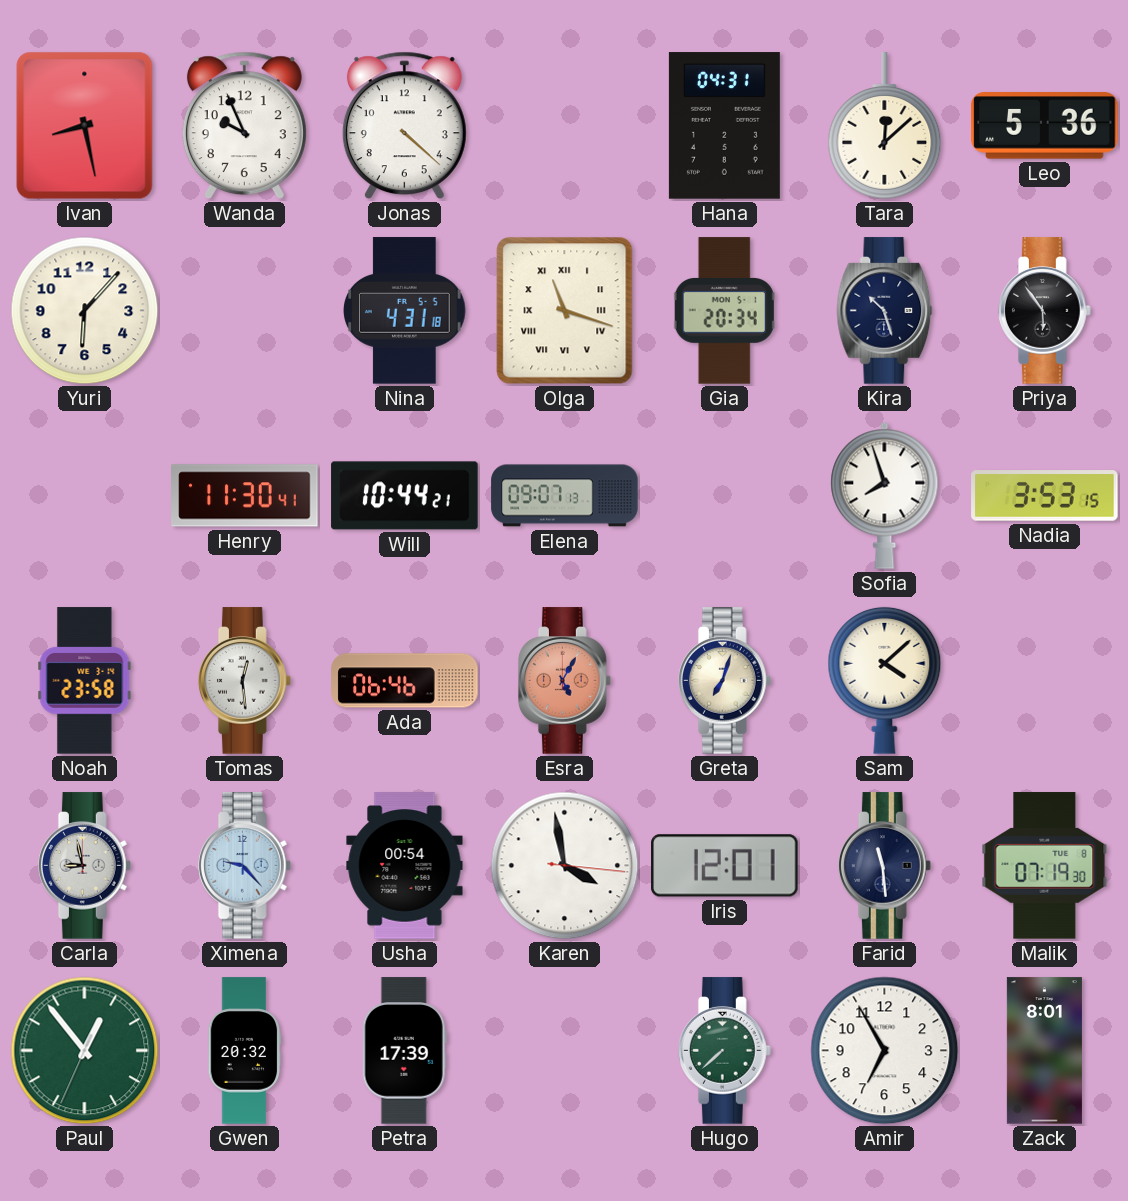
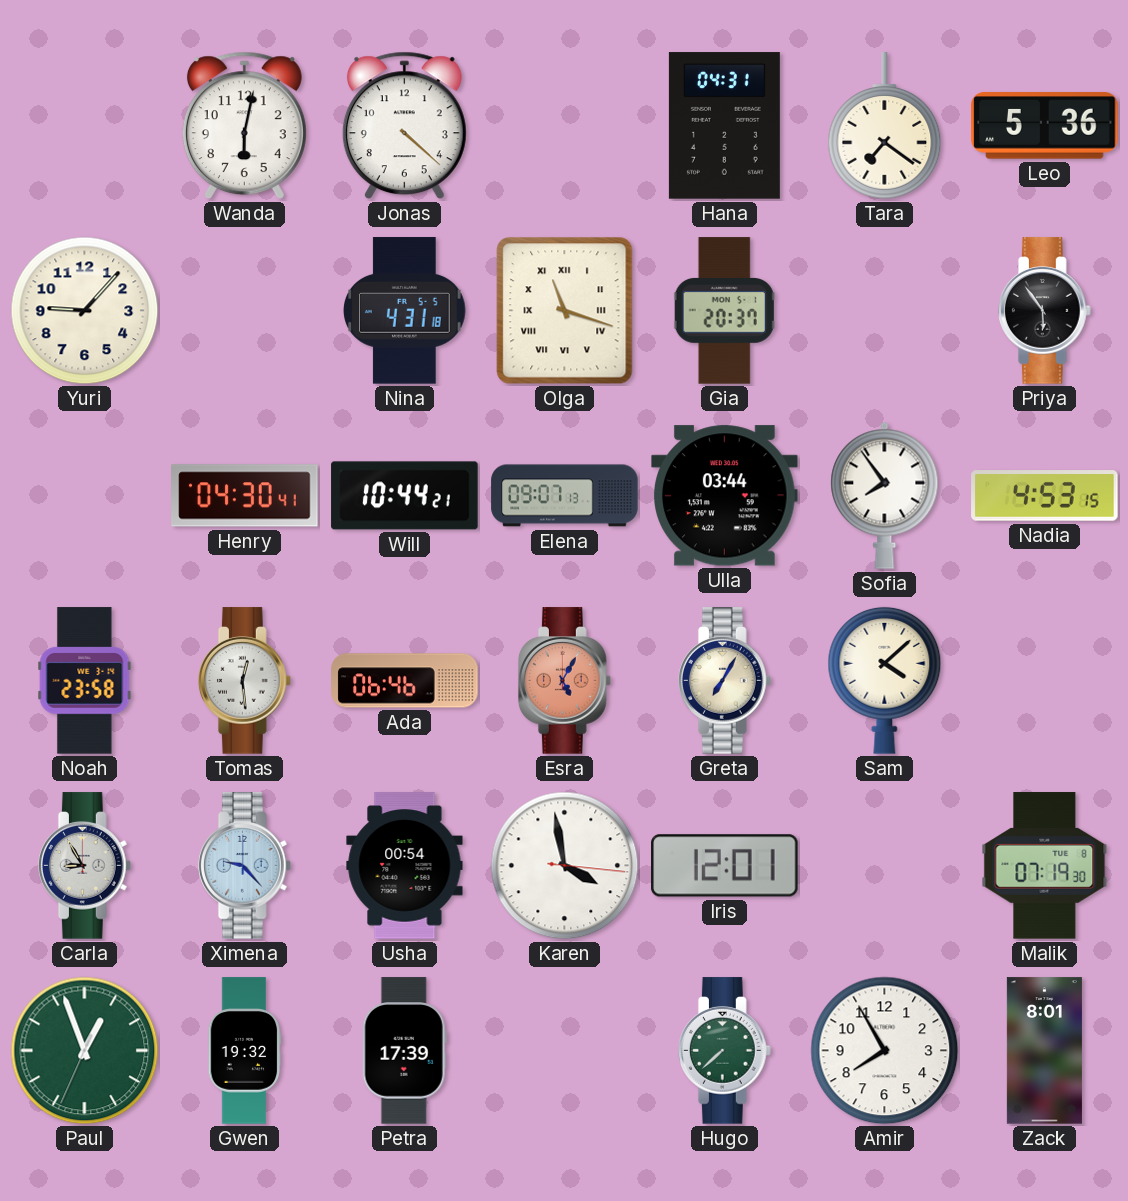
Ivan: 8:28 -> none
Wanda: 9:56 -> 6:02
Tara: 12:08 -> 7:21
Yuri: 6:07 -> 9:07
Gia: 20:34 -> 20:37
Kira: 10:27 -> none
Henry: 11:30 -> 04:30
Ulla: none -> 03:44
Sofia: 7:57 -> 7:54
Nadia: 3:53 -> 4:53
Greta: 7:03 -> 7:05
Carla: 8:58 -> 8:55
Farid: 11:29 -> none
Paul: 12:53 -> 12:56
Gwen: 20:32 -> 19:32
Amir: 6:55 -> 7:55
